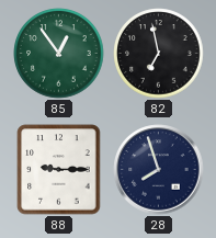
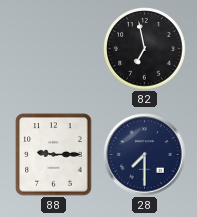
85: 12:54 -> none
28: 7:57 -> 7:30
